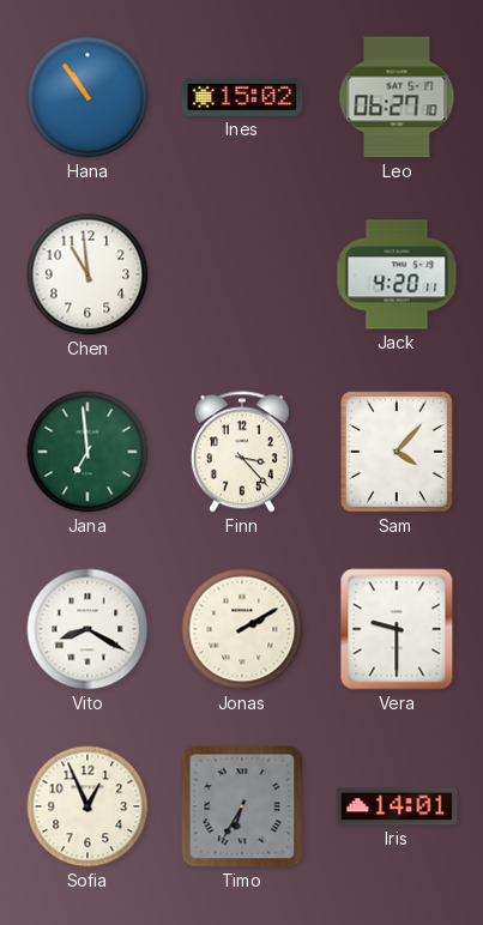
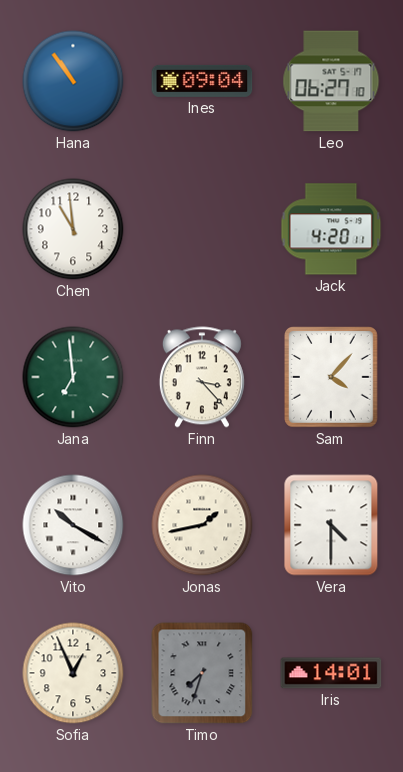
Ines: 15:02 -> 09:04
Vito: 8:20 -> 10:20
Jonas: 2:10 -> 1:43
Vera: 9:30 -> 4:30
Timo: 6:35 -> 7:33
